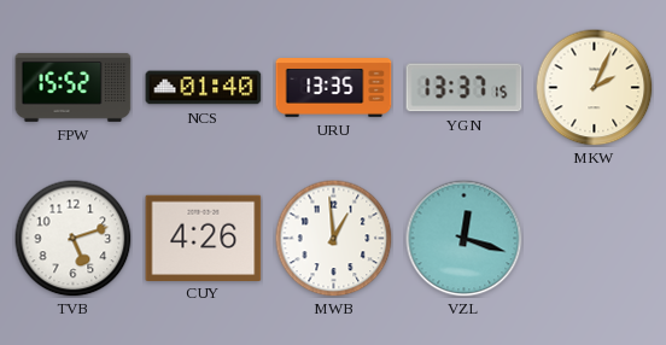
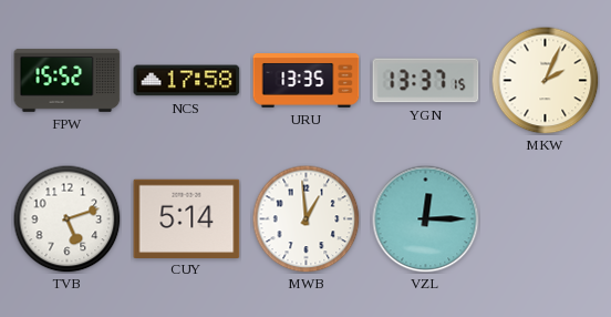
NCS: 01:40 -> 17:58
CUY: 4:26 -> 5:14
VZL: 12:18 -> 12:15
